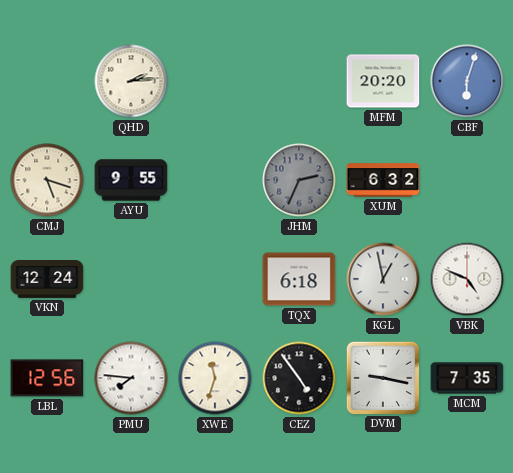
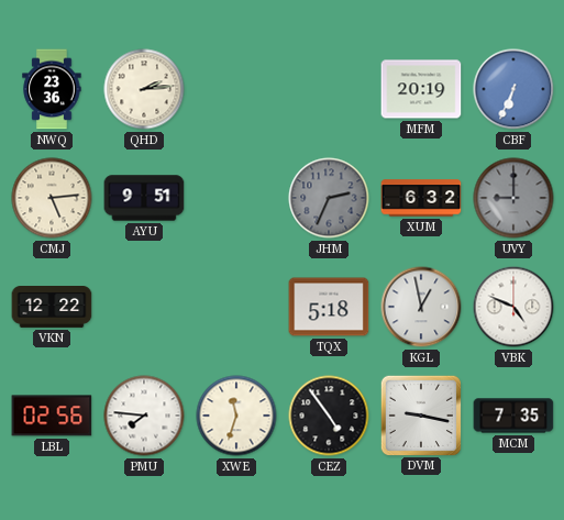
NWQ: none -> 23:36
MFM: 20:20 -> 20:19
CBF: 6:03 -> 6:34
CMJ: 5:18 -> 5:14
AYU: 9:55 -> 9:51
UVY: none -> 9:00
VKN: 12:24 -> 12:22
TQX: 6:18 -> 5:18
LBL: 12:56 -> 02:56
